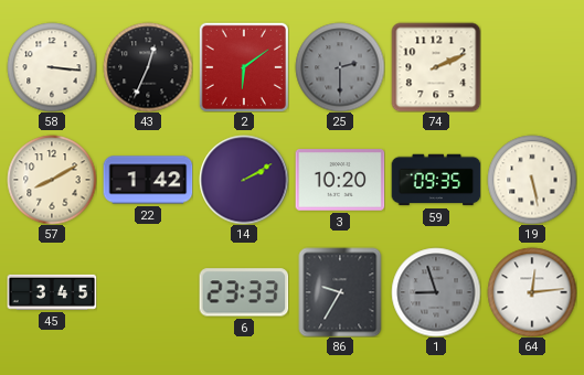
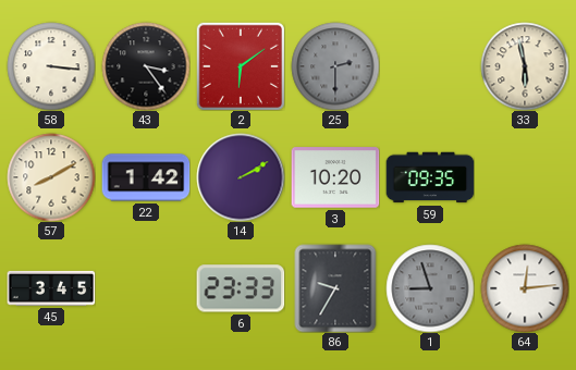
43: 12:34 -> 3:24
74: 2:11 -> none
33: none -> 5:58
19: 5:28 -> none
